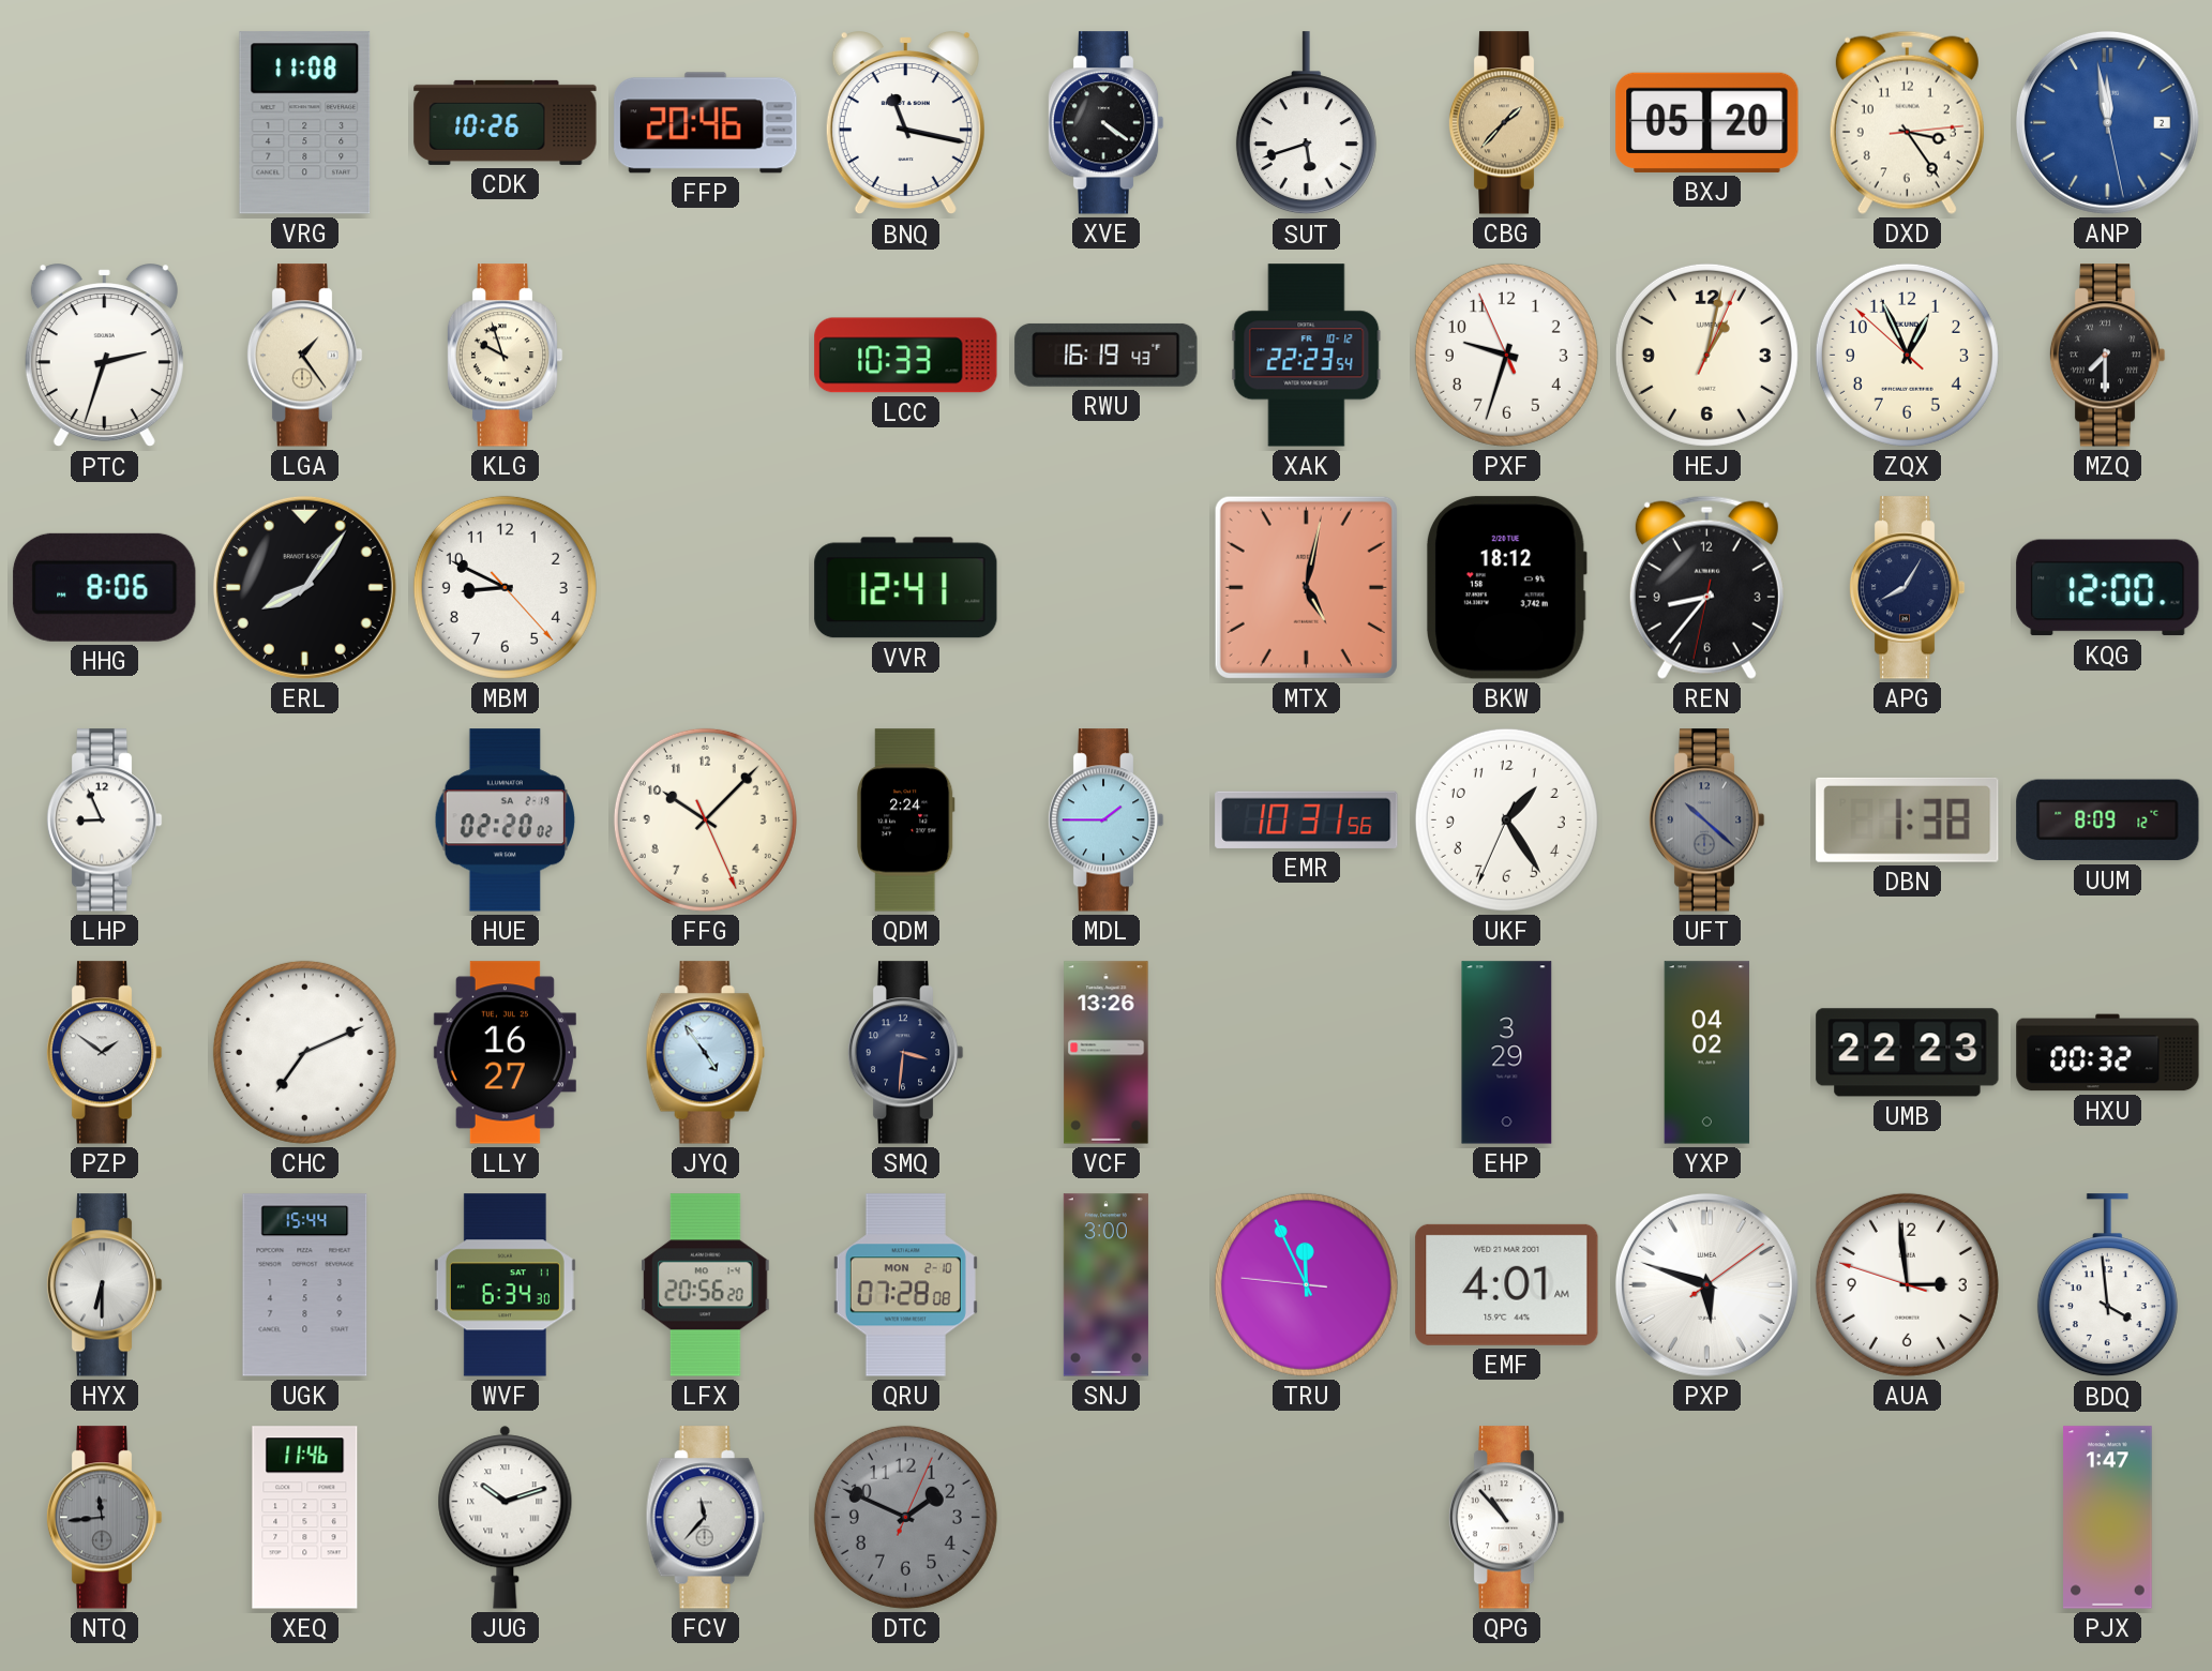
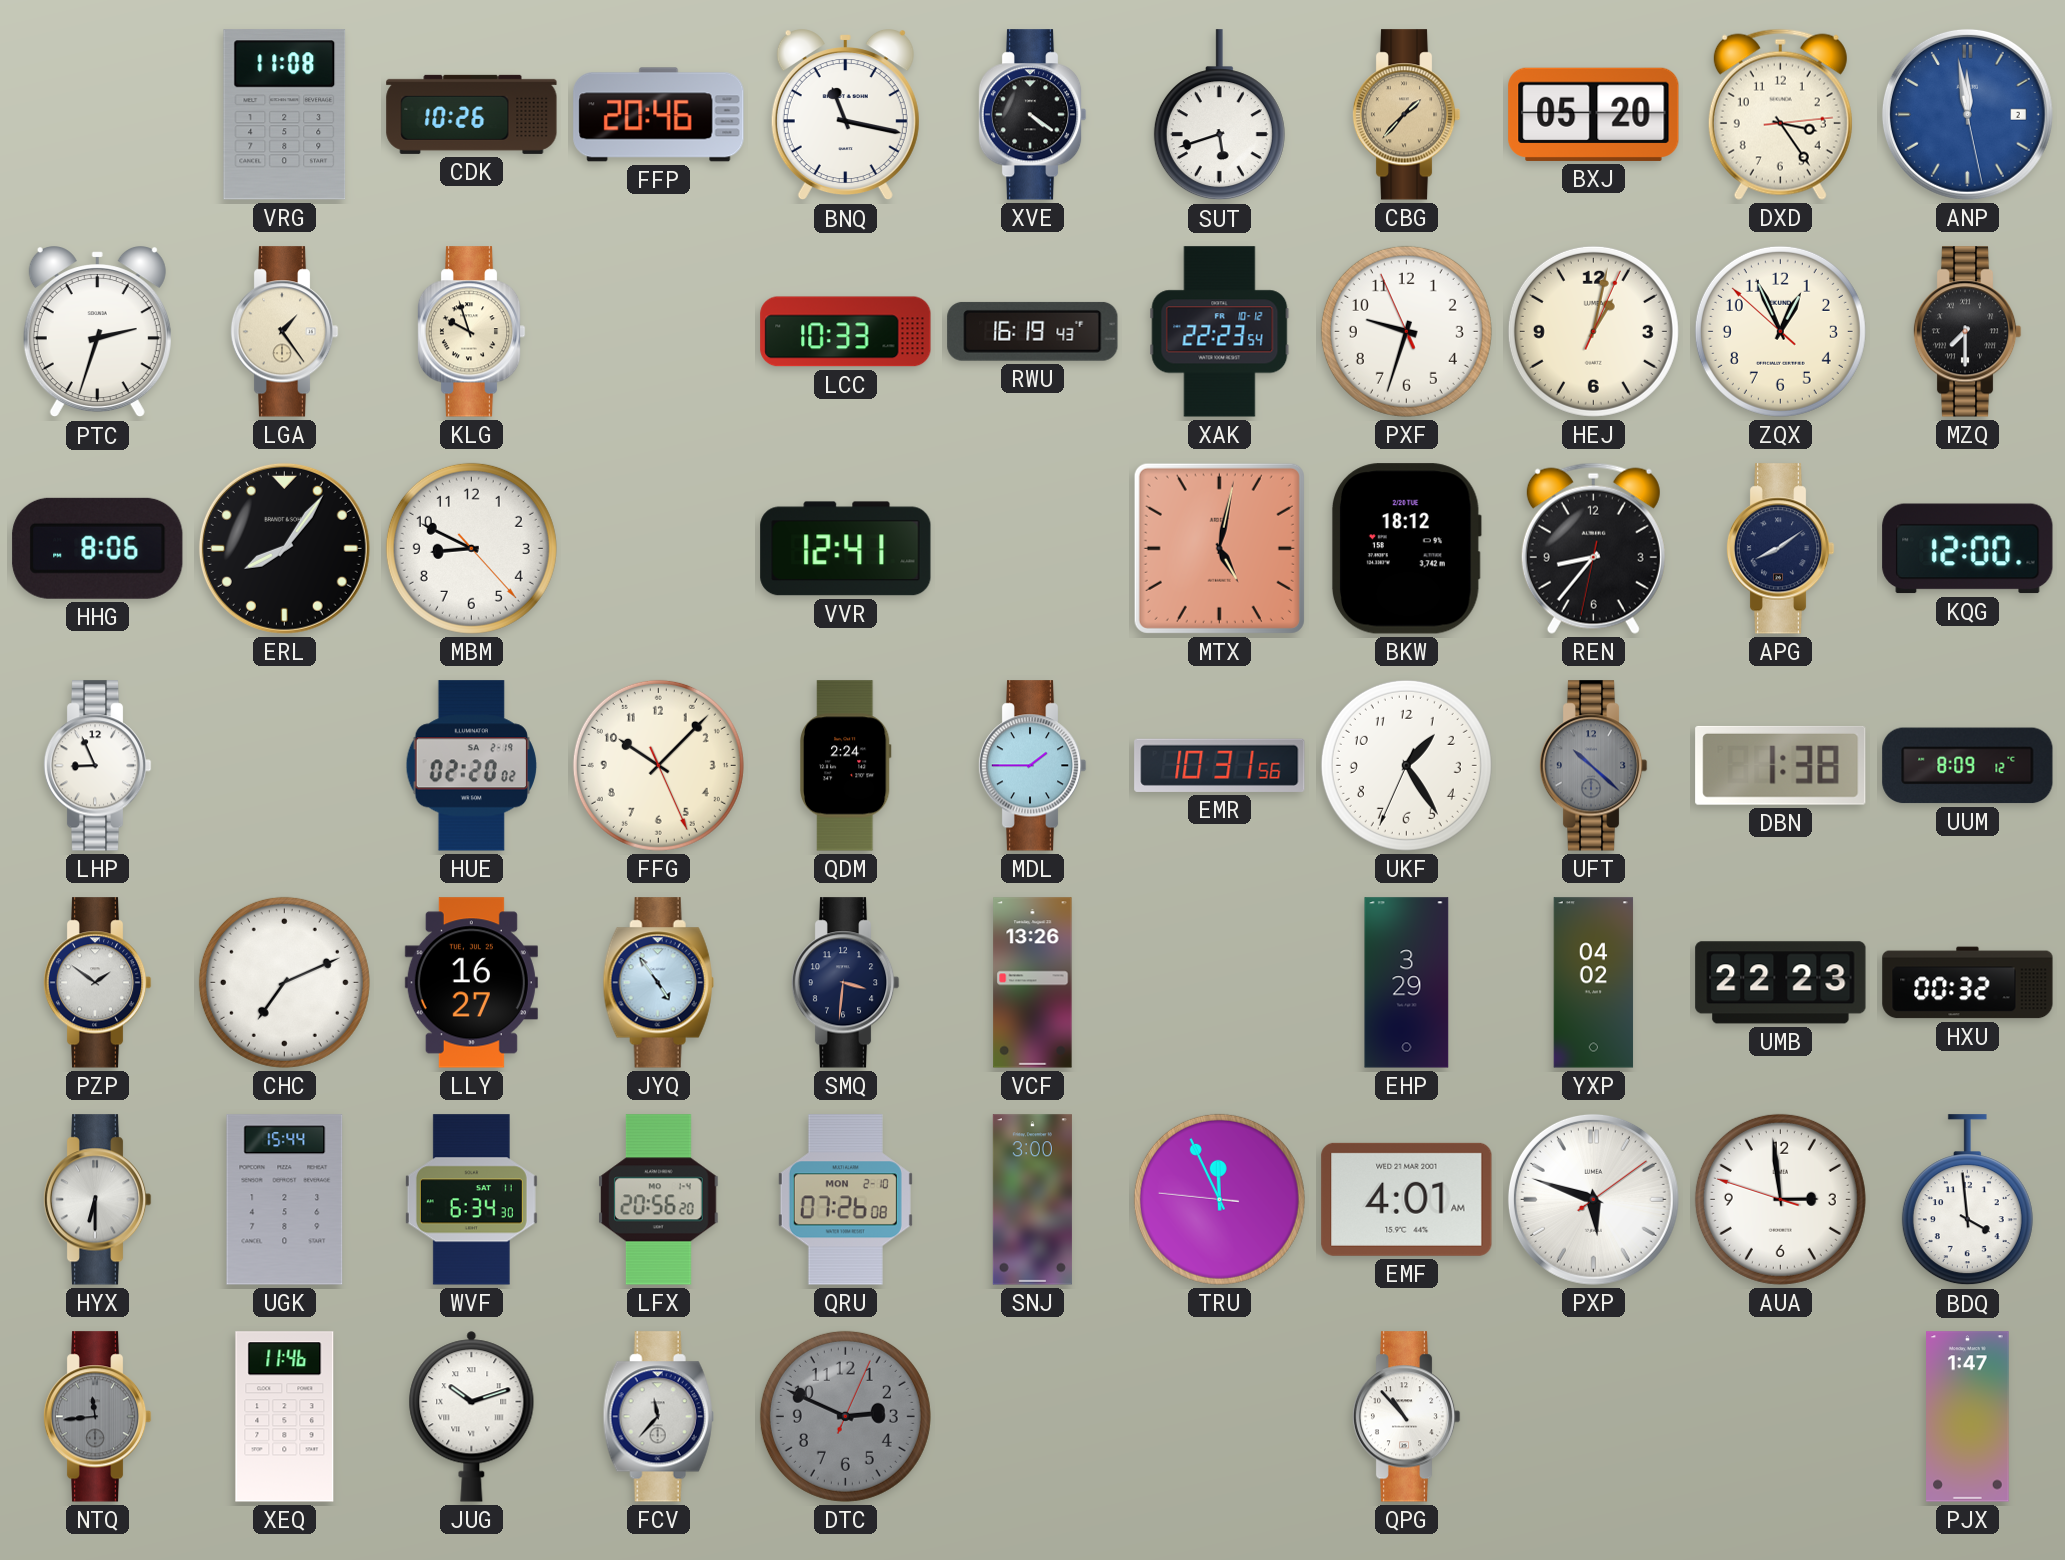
APG: 8:05 -> 8:09
QRU: 07:28 -> 07:26
DTC: 1:49 -> 2:49
